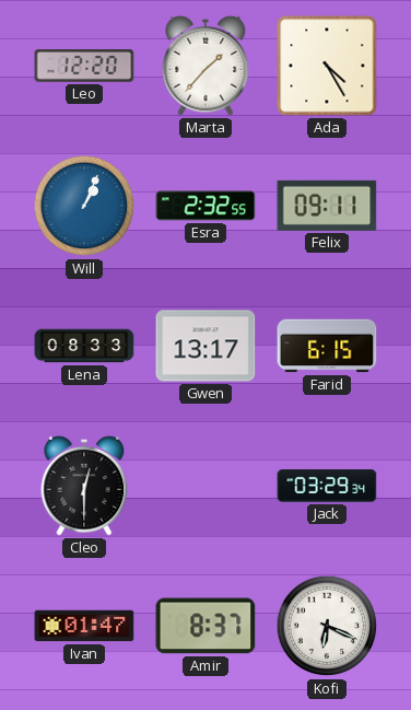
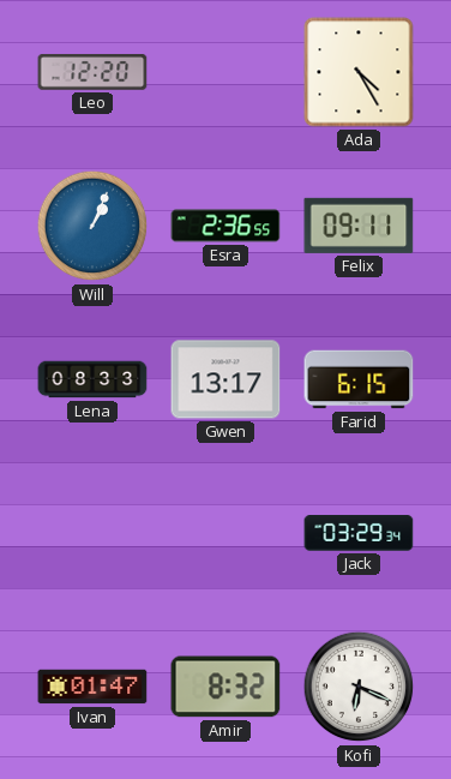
Marta: 1:37 -> none
Esra: 2:32 -> 2:36
Cleo: 12:30 -> none
Amir: 8:37 -> 8:32
